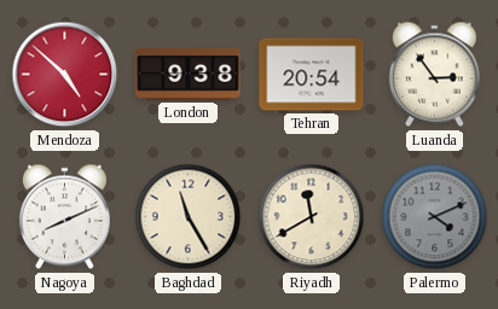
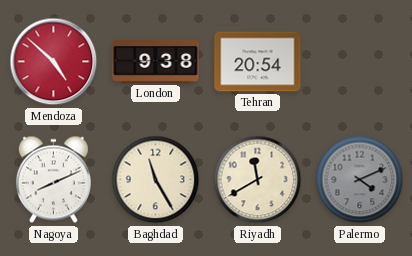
Luanda: 2:54 -> none
